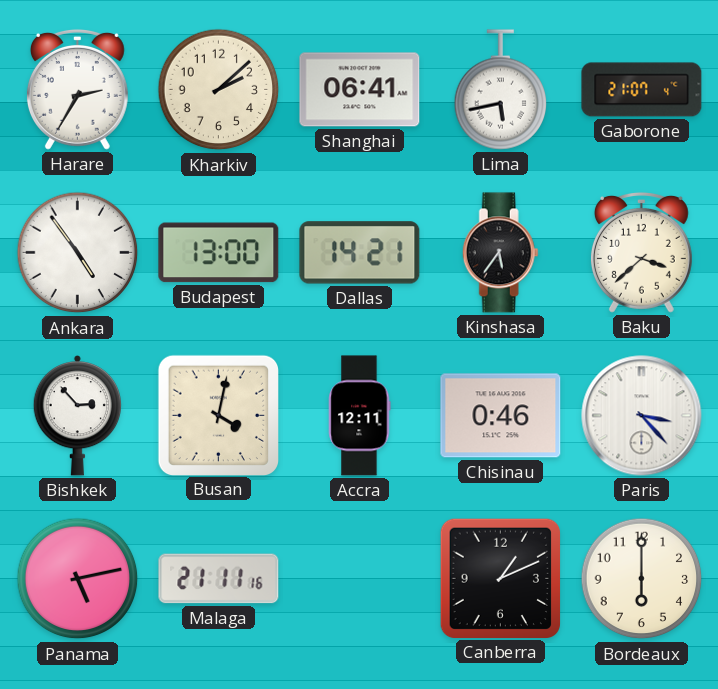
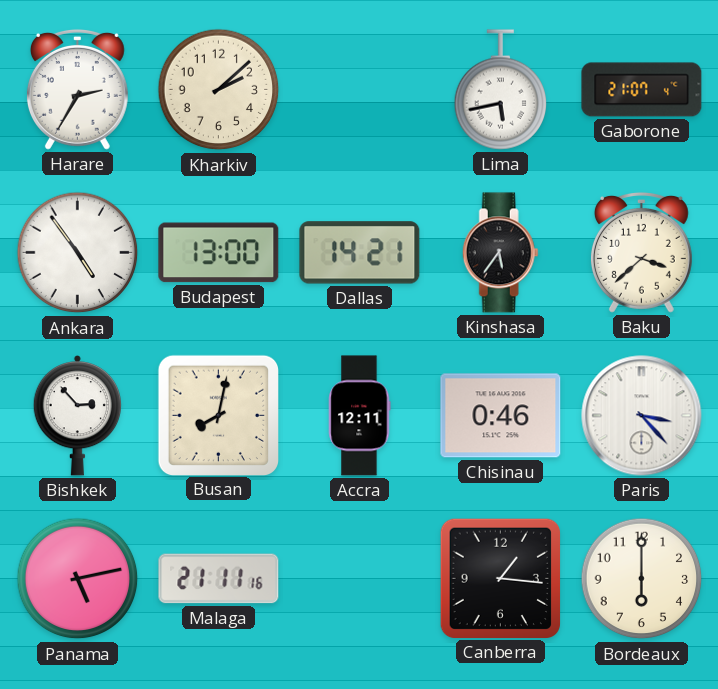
Shanghai: 06:41 -> none
Busan: 4:02 -> 8:02
Canberra: 1:11 -> 1:16
